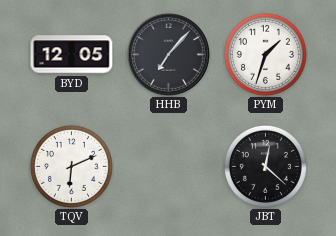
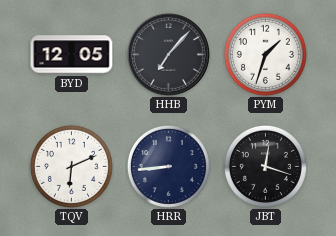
HRR: none -> 8:44
JBT: 12:22 -> 12:18
